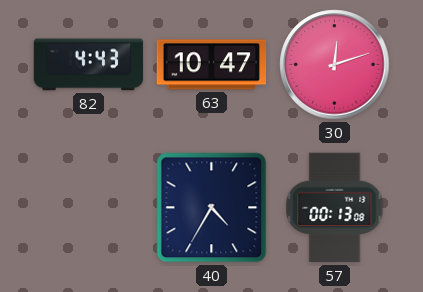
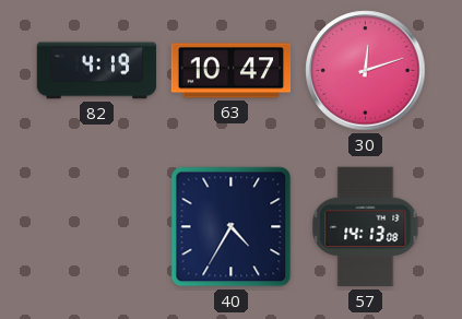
82: 4:43 -> 4:19
57: 00:13 -> 14:13
